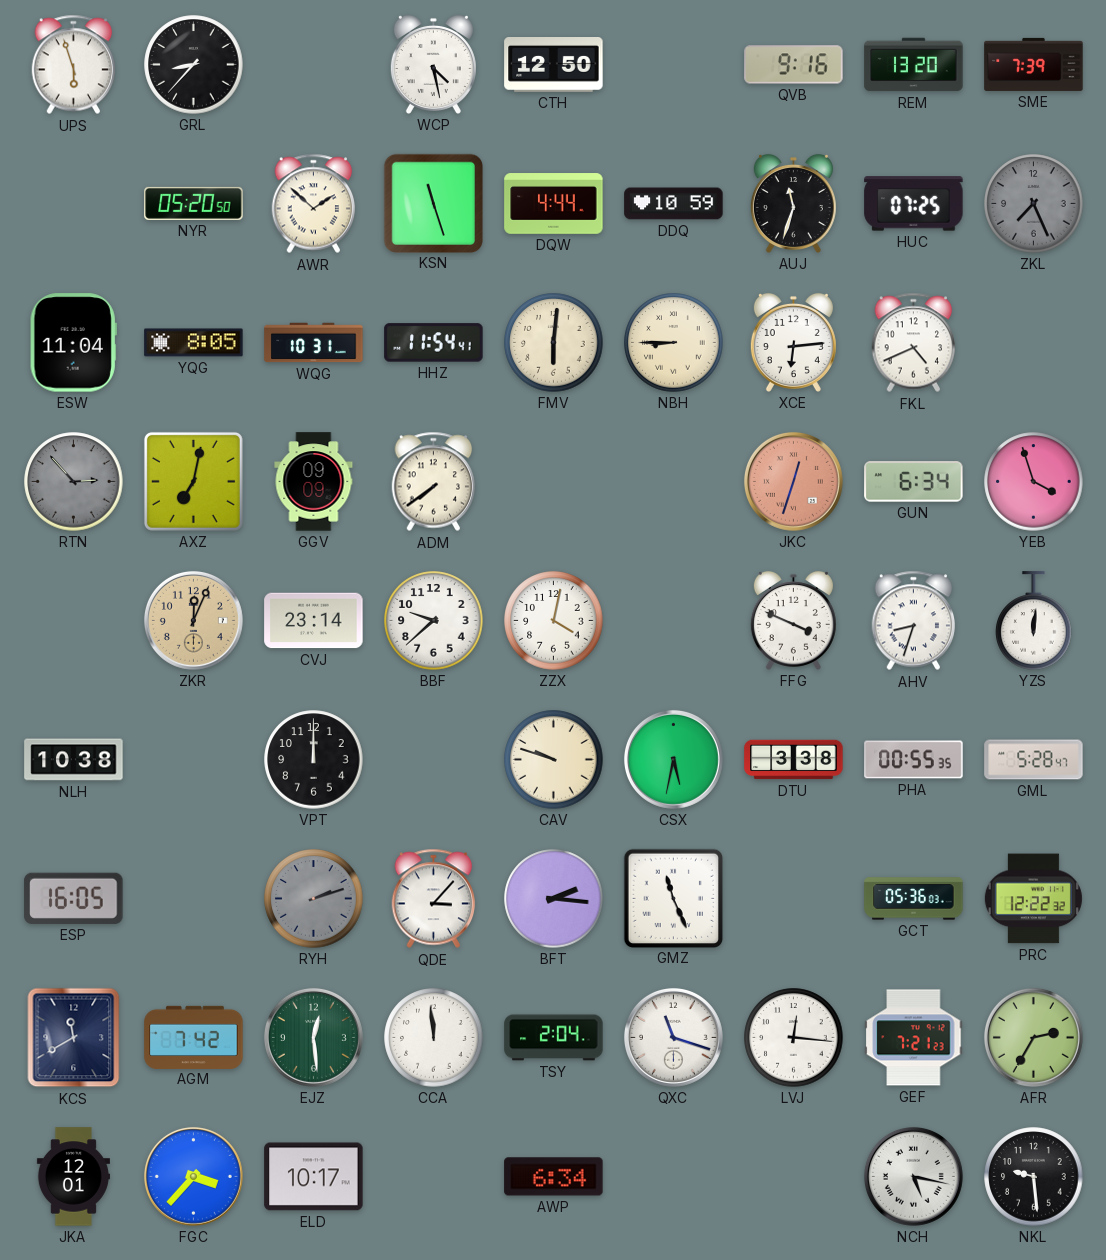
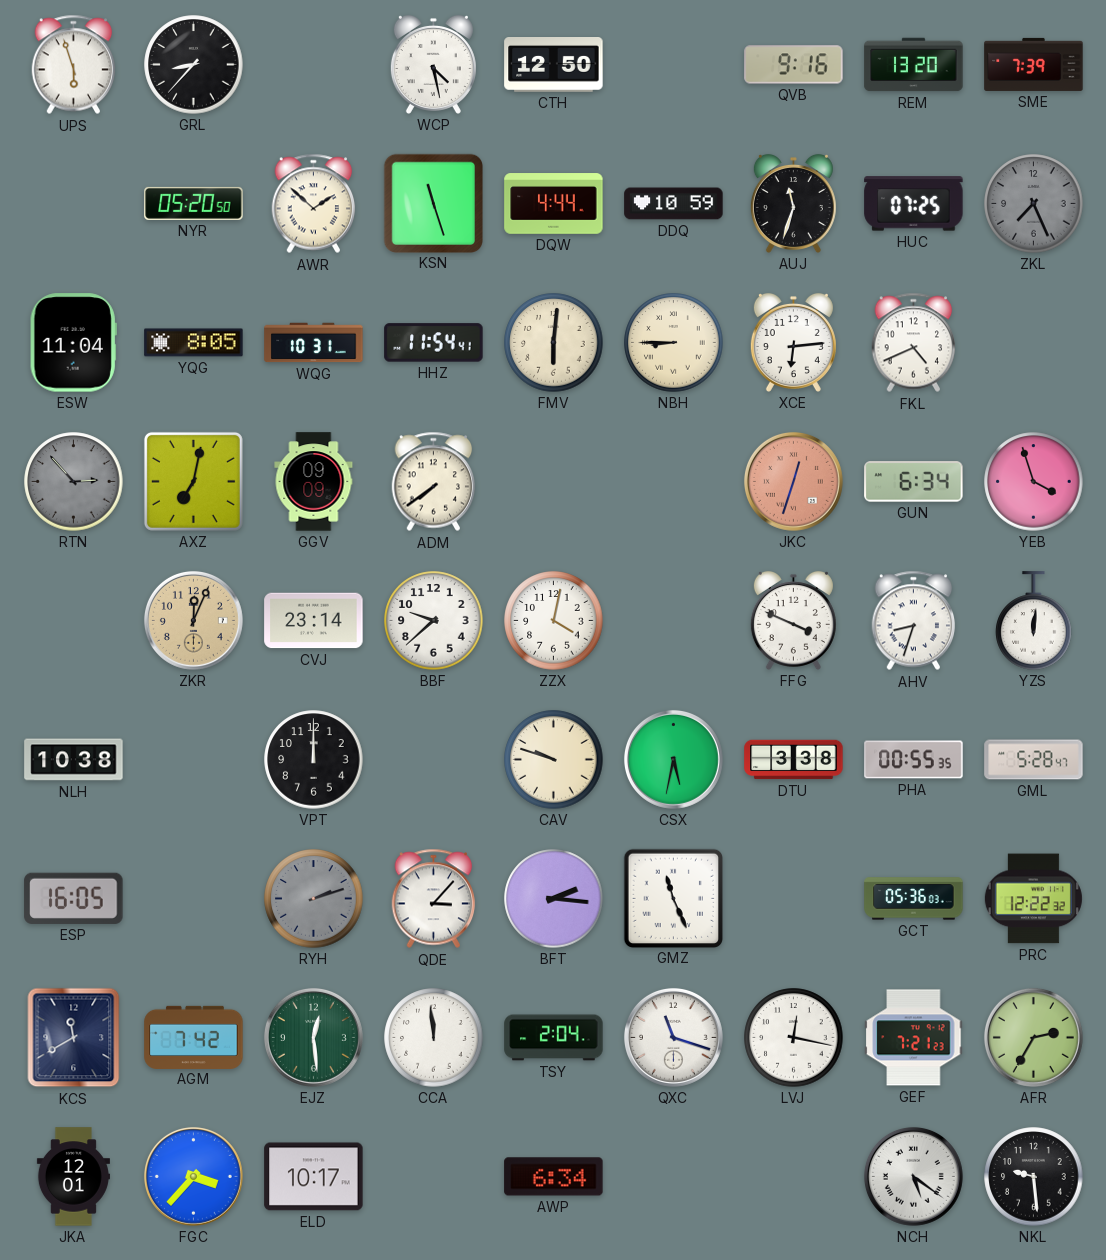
LVJ: 12:16 -> 12:17
NCH: 5:17 -> 5:21
